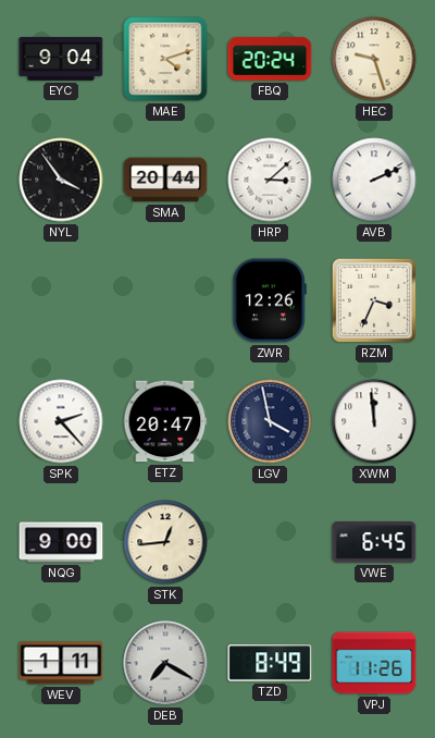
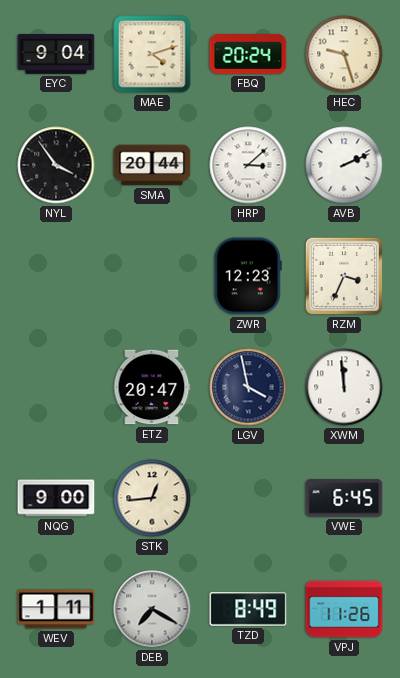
ZWR: 12:26 -> 12:23
SPK: 2:23 -> none
